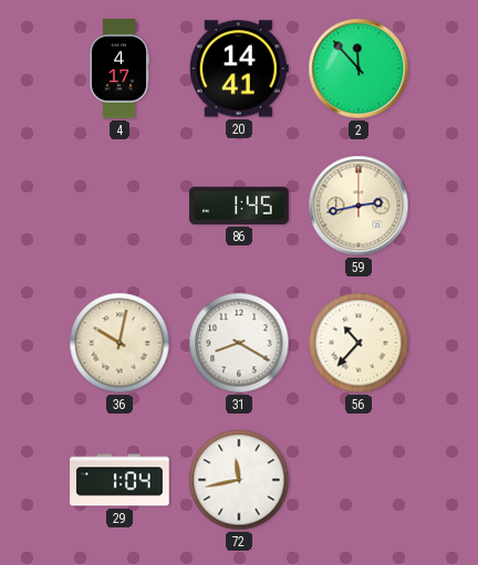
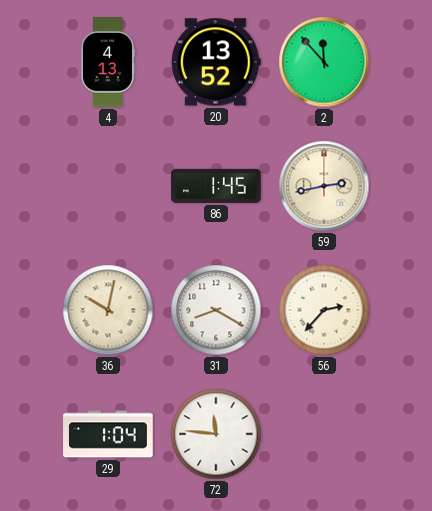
4: 4:17 -> 4:13
20: 14:41 -> 13:52
56: 10:37 -> 2:37
72: 11:43 -> 11:46
